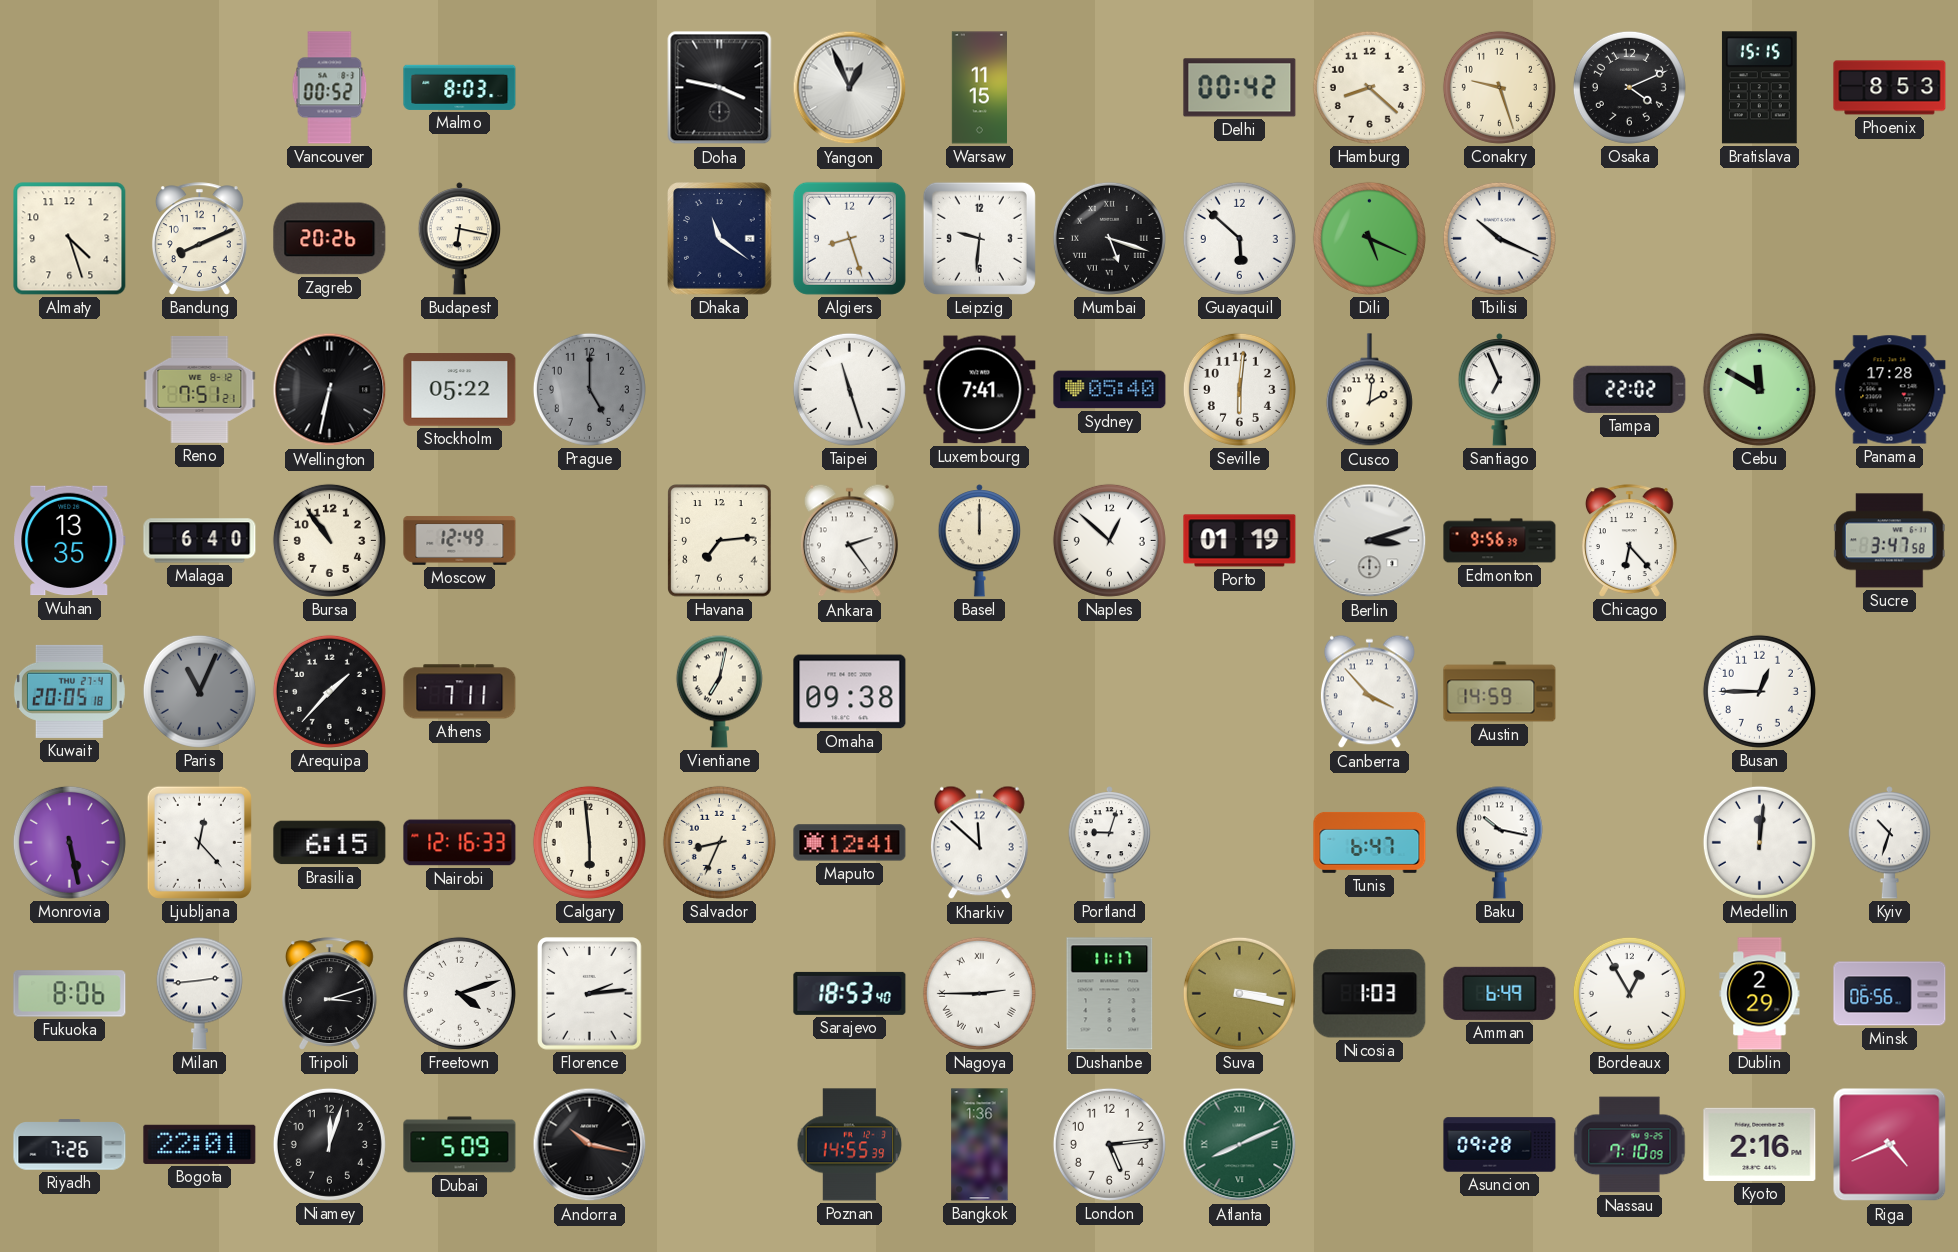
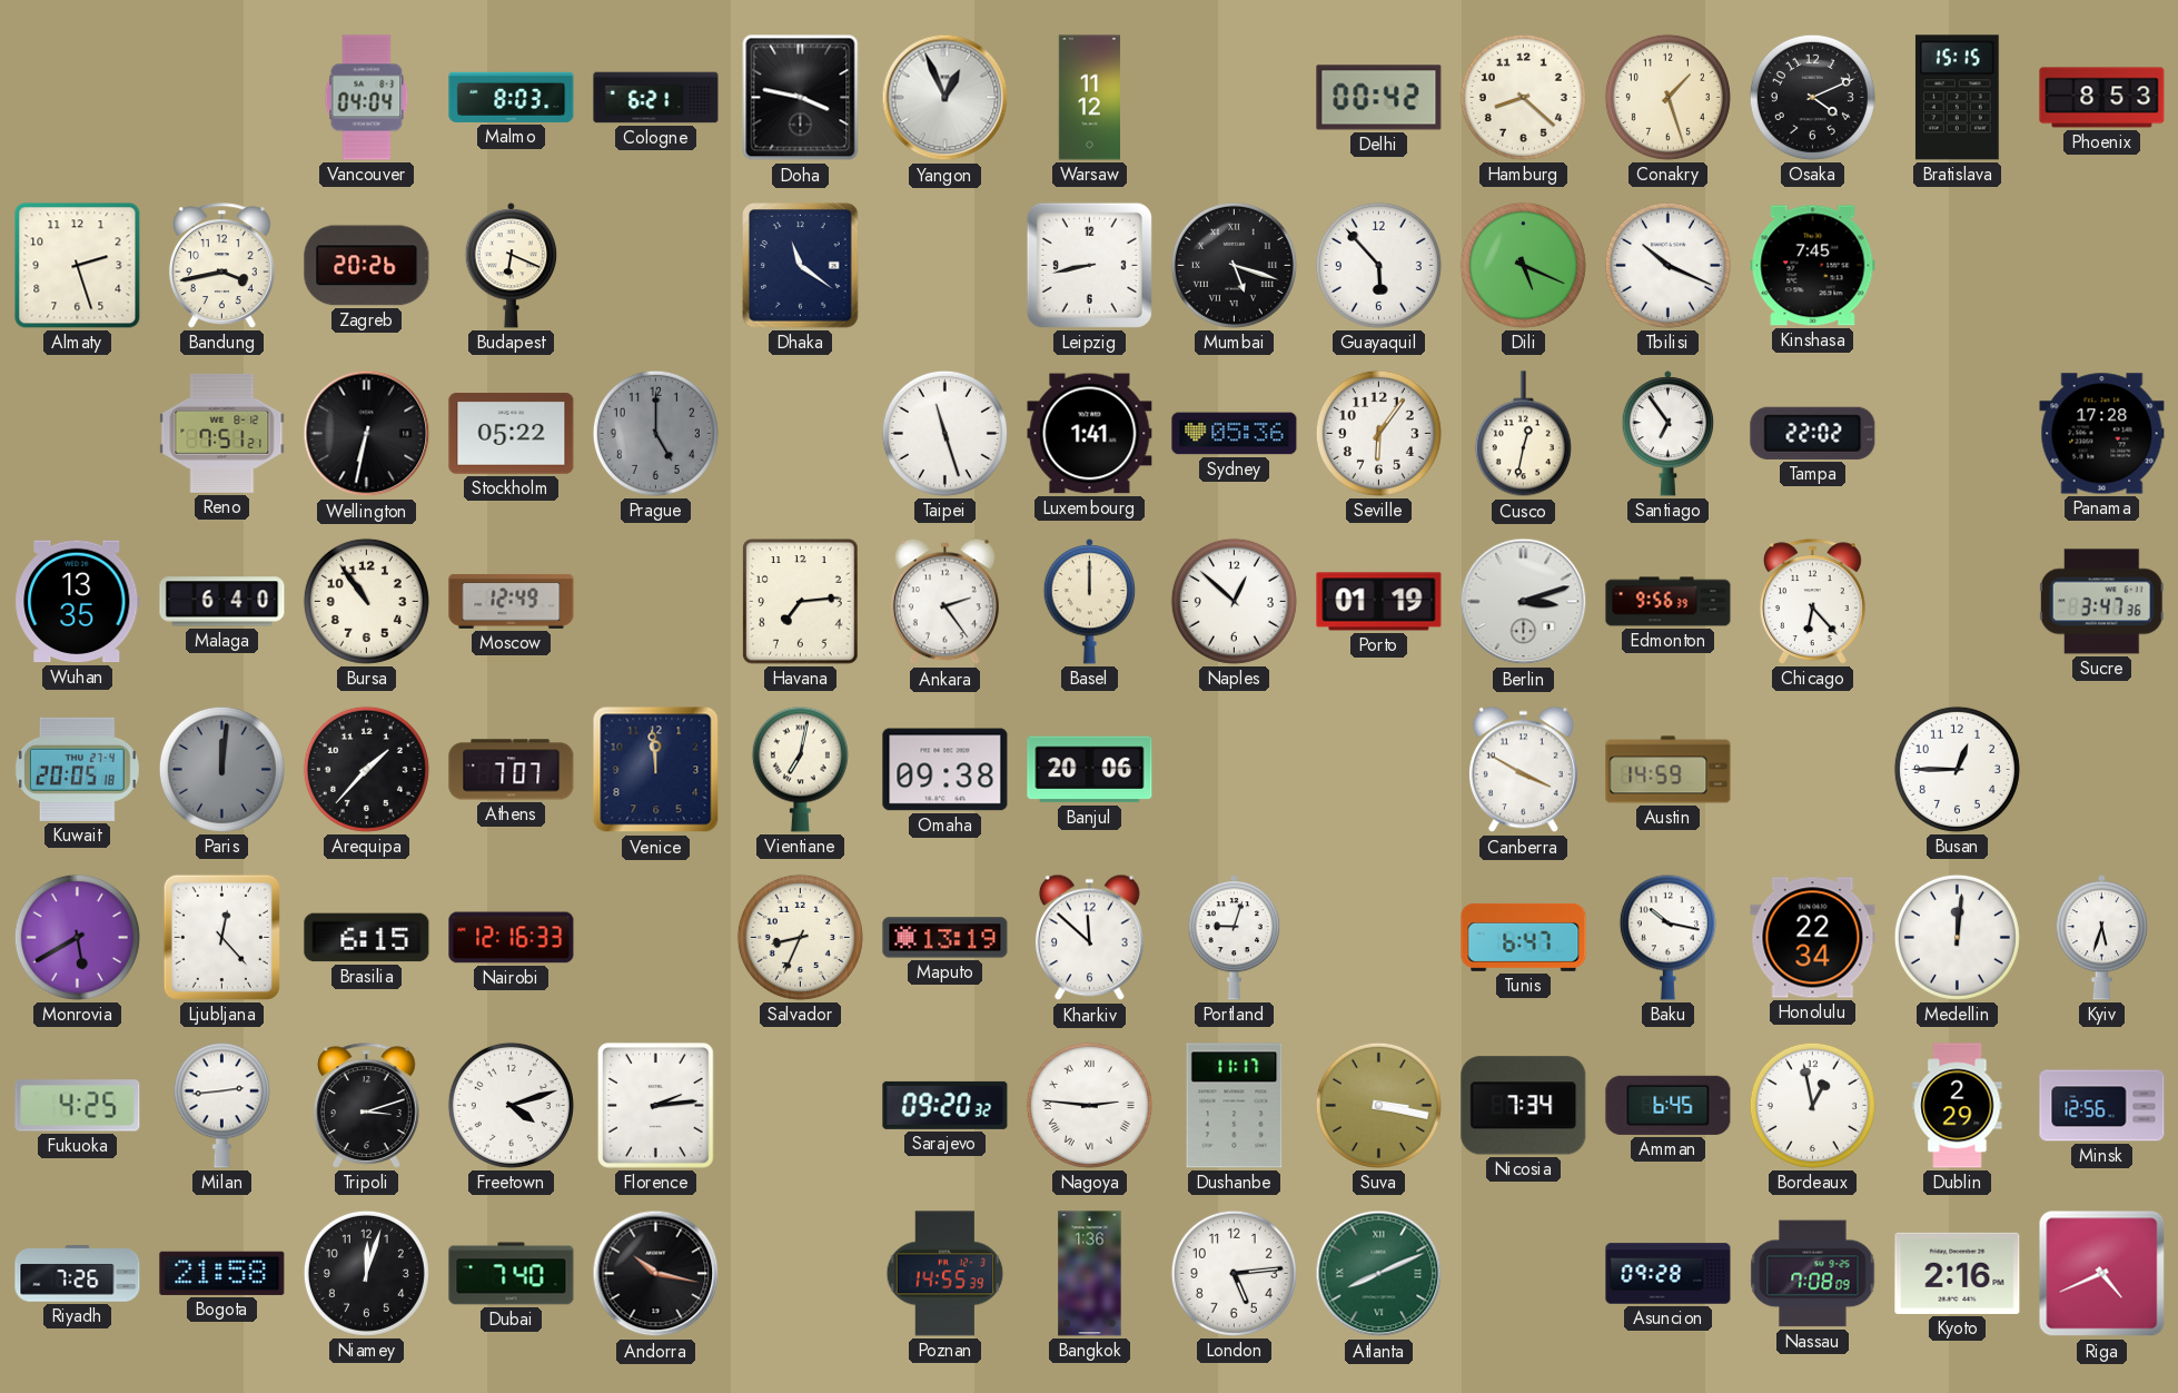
Vancouver: 00:52 -> 04:04
Cologne: none -> 6:21
Warsaw: 11:15 -> 11:12
Conakry: 9:27 -> 1:27
Almaty: 4:27 -> 2:27
Bandung: 8:11 -> 3:43
Budapest: 6:17 -> 6:19
Algiers: 8:27 -> none
Leipzig: 9:31 -> 8:43
Guayaquil: 5:52 -> 5:53
Kinshasa: none -> 7:45
Luxembourg: 7:41 -> 1:41
Sydney: 05:40 -> 05:36
Seville: 6:01 -> 6:06
Cusco: 2:01 -> 12:32
Santiago: 6:56 -> 6:54
Cebu: 11:50 -> none
Sucre: 3:47:58 -> 3:47:36
Paris: 11:04 -> 12:01
Athens: 7:11 -> 7:07
Venice: none -> 11:59
Banjul: none -> 20:06
Canberra: 3:53 -> 3:50
Monrovia: 5:28 -> 5:40
Calgary: 5:59 -> none
Maputo: 12:41 -> 13:19
Honolulu: none -> 22:34
Kyiv: 10:33 -> 5:33
Fukuoka: 8:06 -> 4:25
Sarajevo: 18:53 -> 09:20
Nagoya: 2:45 -> 2:46
Nicosia: 1:03 -> 7:34
Amman: 6:49 -> 6:45
Bordeaux: 12:55 -> 12:58
Minsk: 06:56 -> 12:56
Bogota: 22:01 -> 21:58
Dubai: 5:09 -> 7:40
Nassau: 7:10 -> 7:08
